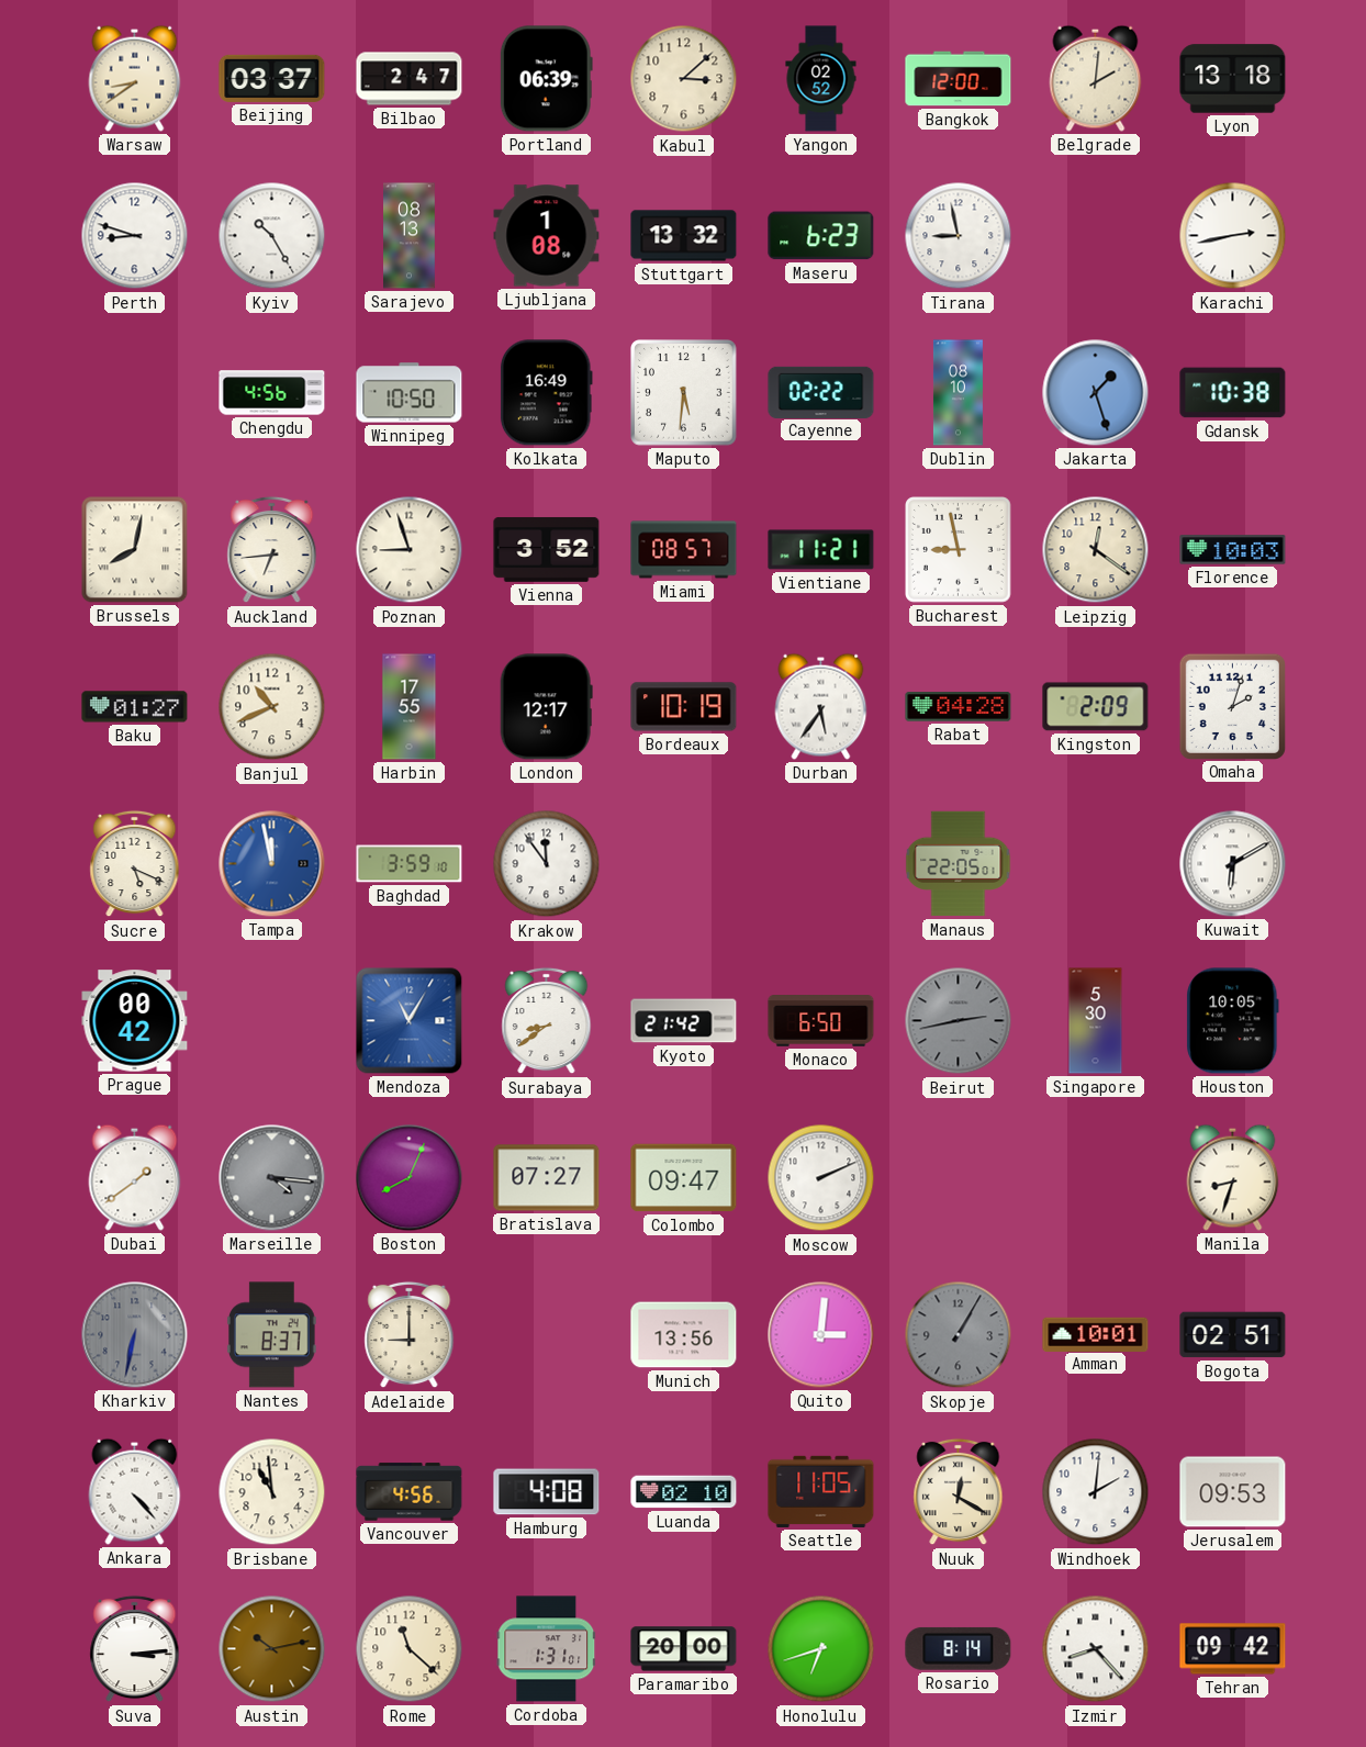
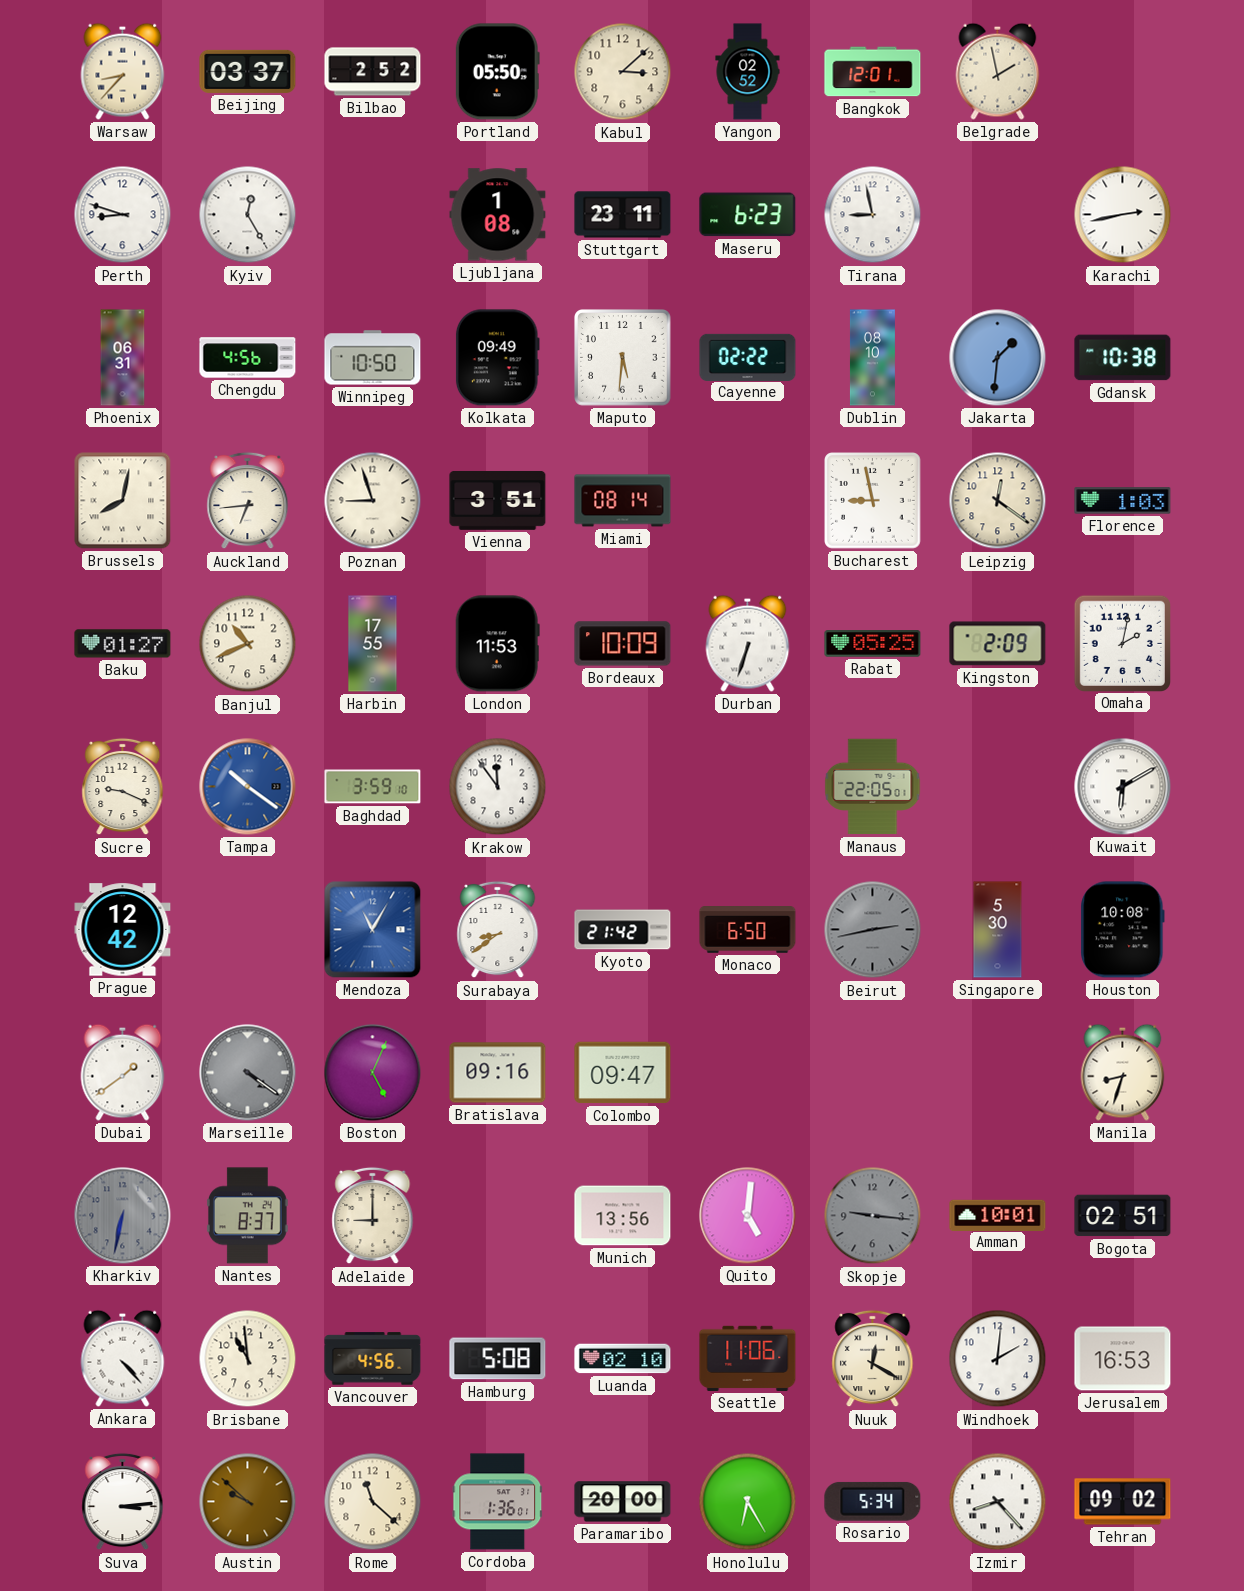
Warsaw: 8:39 -> 8:37
Bilbao: 2:47 -> 2:52
Portland: 06:39 -> 05:50
Bangkok: 12:00 -> 12:01
Belgrade: 2:01 -> 1:58
Lyon: 13:18 -> none
Kyiv: 10:25 -> 12:25
Sarajevo: 08:13 -> none
Stuttgart: 13:32 -> 23:11
Phoenix: none -> 06:31
Kolkata: 16:49 -> 09:49
Jakarta: 1:27 -> 1:31
Vienna: 3:52 -> 3:51
Miami: 08:57 -> 08:14
Vientiane: 11:21 -> none
Florence: 10:03 -> 1:03
London: 12:17 -> 11:53
Bordeaux: 10:19 -> 10:09
Durban: 5:36 -> 6:33
Rabat: 04:28 -> 05:25
Omaha: 2:03 -> 2:02
Sucre: 5:19 -> 9:19
Tampa: 11:58 -> 10:21
Prague: 00:42 -> 12:42
Houston: 10:05 -> 10:08
Marseille: 4:16 -> 4:21
Boston: 8:04 -> 5:04
Bratislava: 07:27 -> 09:16
Moscow: 2:11 -> none
Quito: 3:01 -> 5:01
Skopje: 1:05 -> 9:16
Hamburg: 4:08 -> 5:08
Seattle: 11:05 -> 11:06
Jerusalem: 09:53 -> 16:53
Austin: 10:13 -> 9:52
Cordoba: 1:31 -> 1:36
Honolulu: 6:42 -> 6:25
Rosario: 8:14 -> 5:34
Tehran: 09:42 -> 09:02
